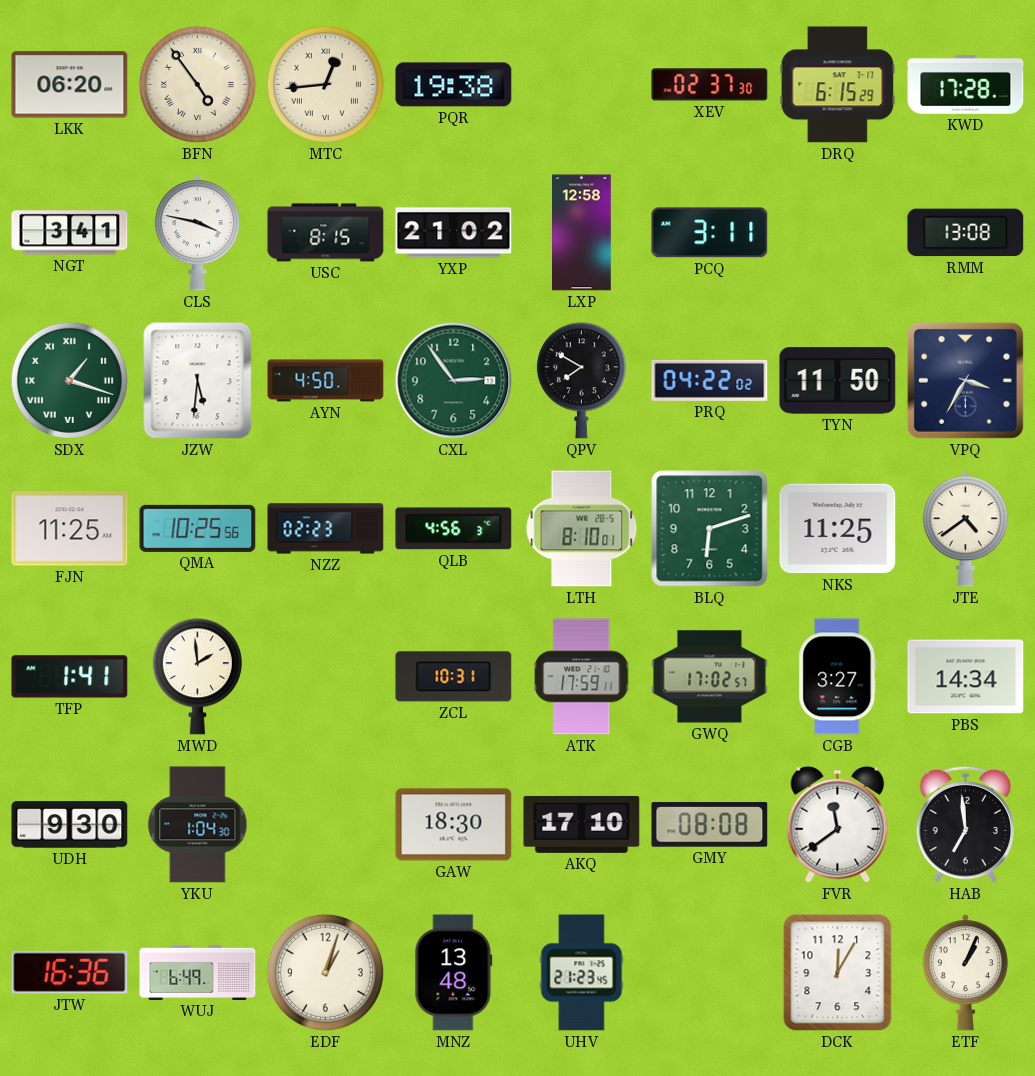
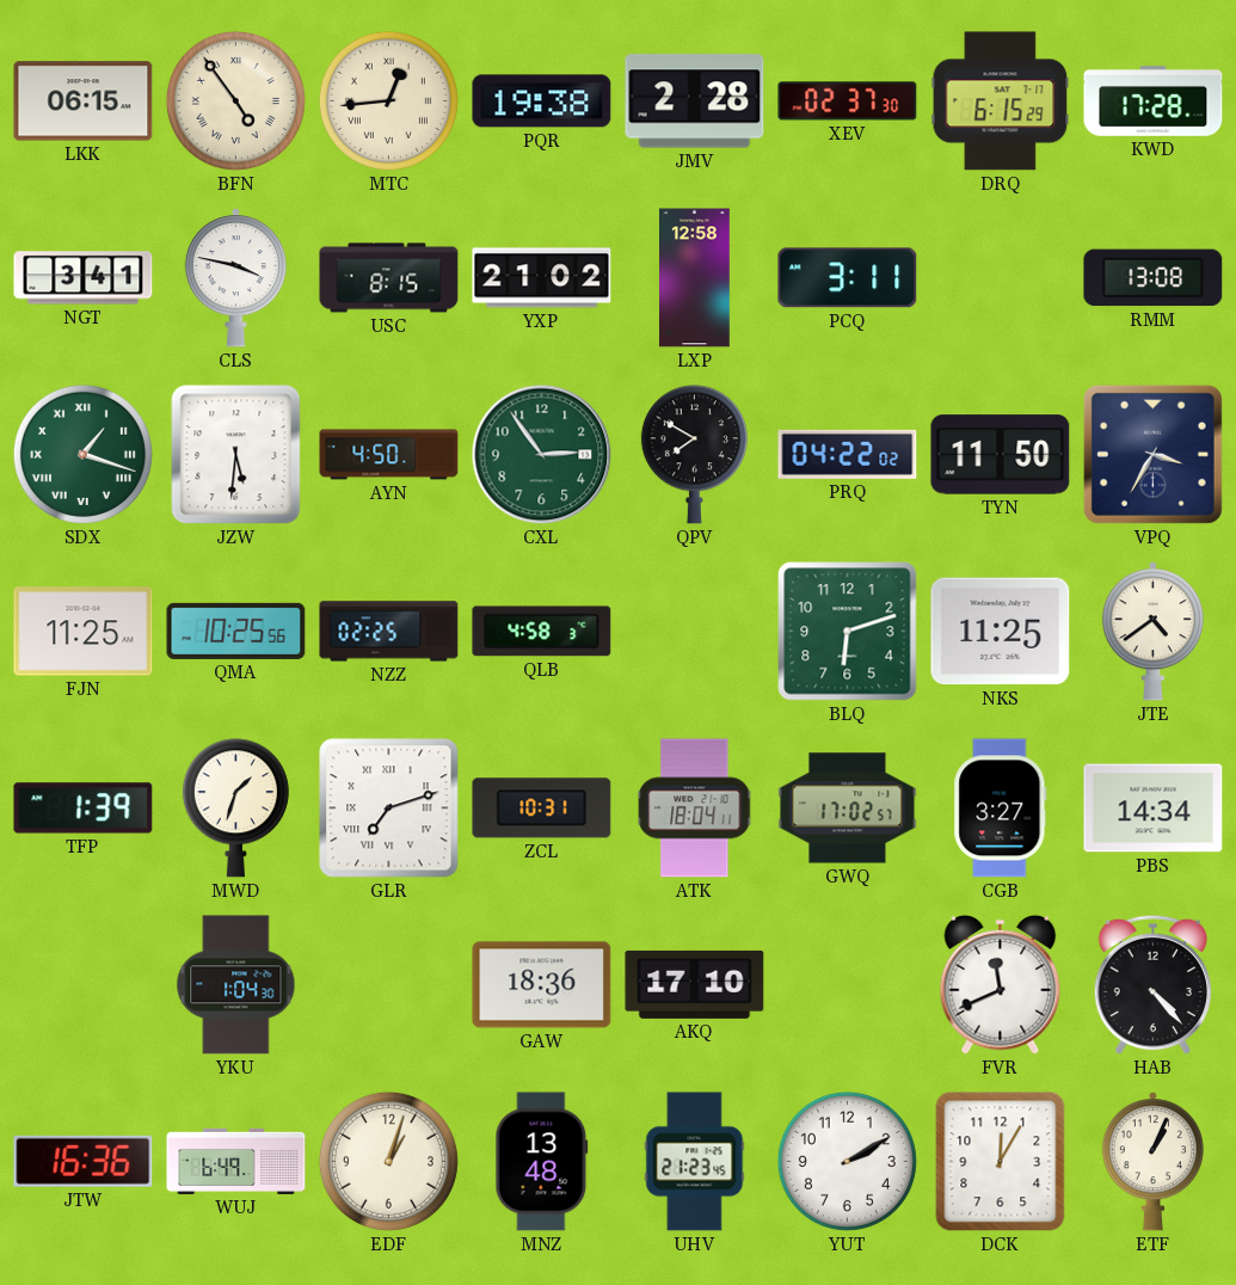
LKK: 06:20 -> 06:15
JMV: none -> 2:28
NZZ: 02:23 -> 02:25
QLB: 4:56 -> 4:58
LTH: 8:10 -> none
TFP: 1:41 -> 1:39
MWD: 1:59 -> 1:33
GLR: none -> 7:12
ATK: 17:59 -> 18:04
UDH: 9:30 -> none
GAW: 18:30 -> 18:36
GMY: 08:08 -> none
FVR: 11:39 -> 11:41
HAB: 6:59 -> 4:23
YUT: none -> 2:10
